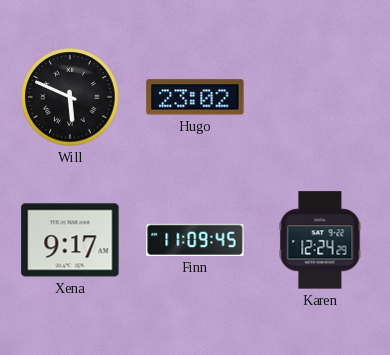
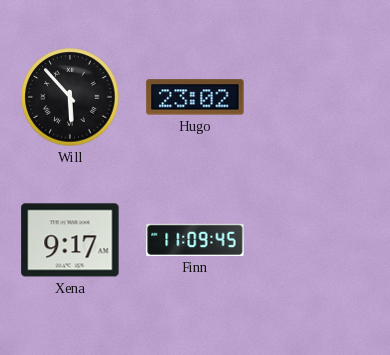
Will: 5:49 -> 5:53
Karen: 12:24 -> none
